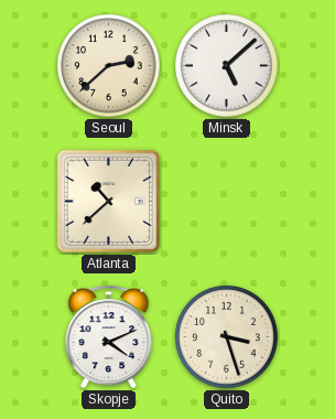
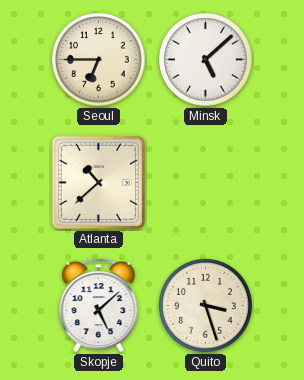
Seoul: 2:38 -> 6:45
Skopje: 4:11 -> 5:08
